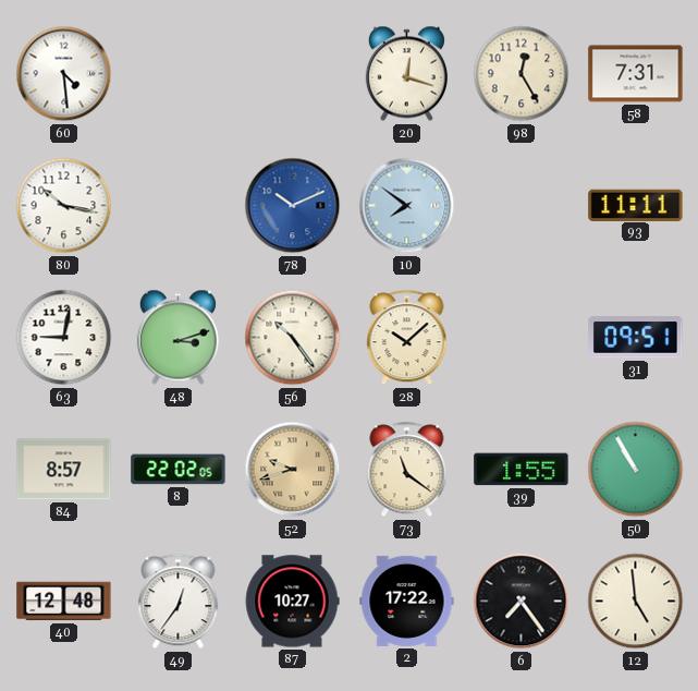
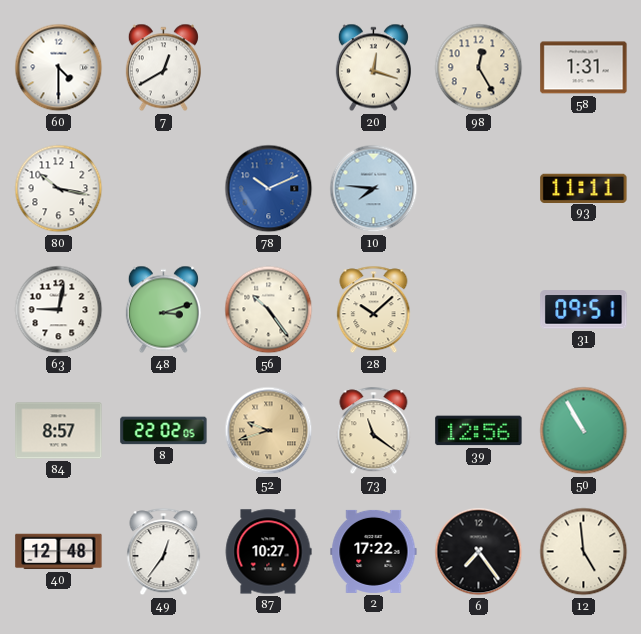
60: 4:29 -> 4:30
7: none -> 12:40
58: 7:31 -> 1:31
10: 7:51 -> 7:46
39: 1:55 -> 12:56
